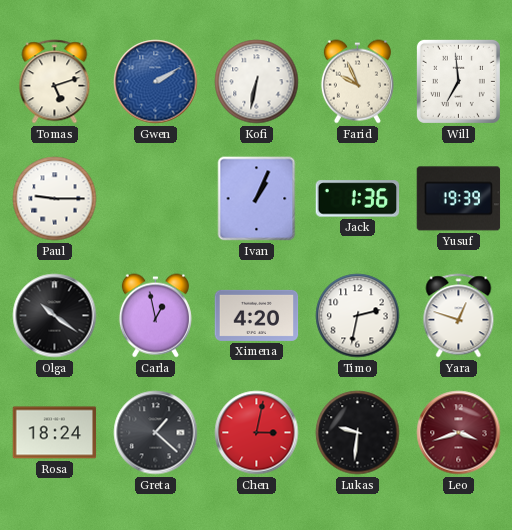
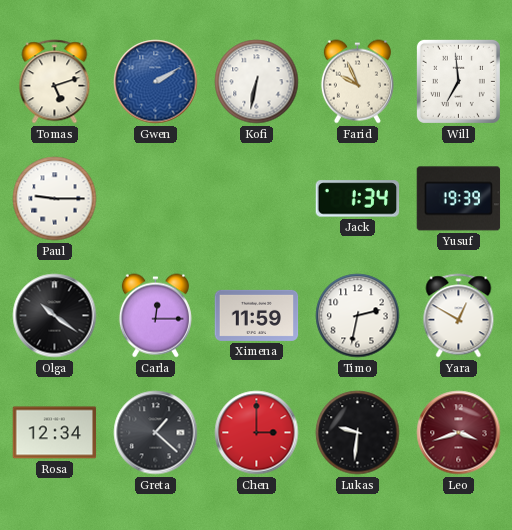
Ivan: 1:04 -> none
Jack: 1:36 -> 1:34
Carla: 12:58 -> 12:15
Ximena: 4:20 -> 11:59
Yara: 12:48 -> 12:50
Rosa: 18:24 -> 12:34
Chen: 3:02 -> 3:00
